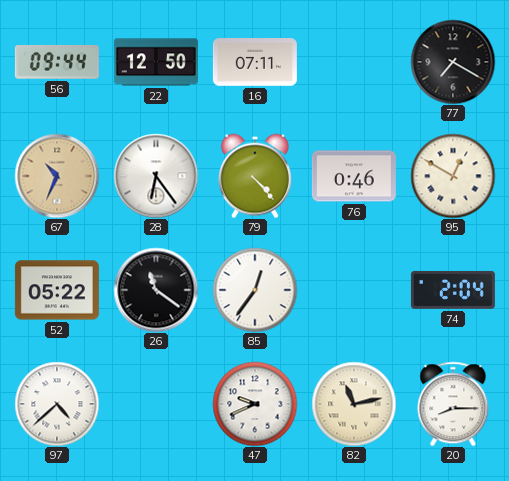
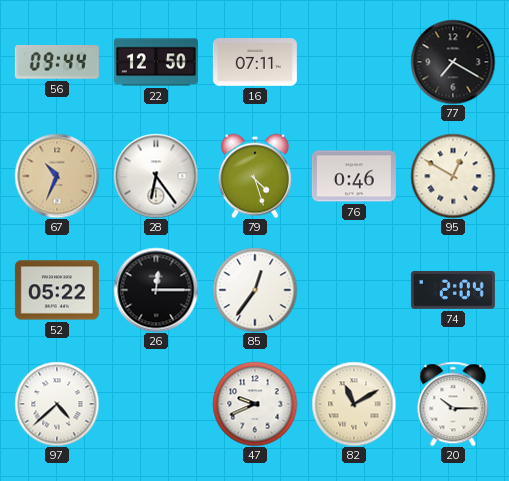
79: 4:23 -> 4:27
26: 11:21 -> 12:15
82: 11:13 -> 11:10
20: 8:15 -> 10:15
